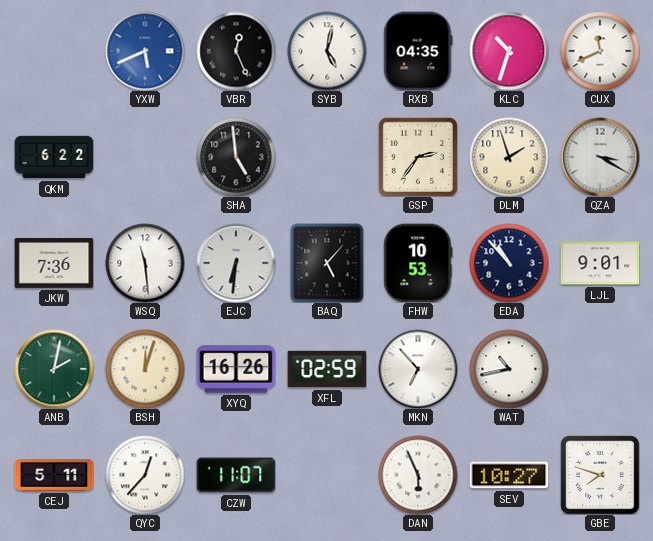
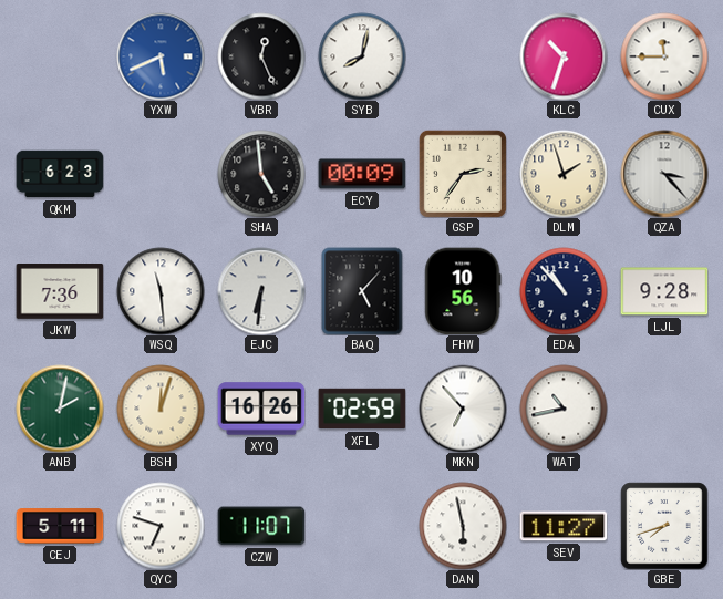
SYB: 5:02 -> 8:02
RXB: 04:35 -> none
CUX: 11:41 -> 11:45
QKM: 6:22 -> 6:23
ECY: none -> 00:09
QZA: 3:20 -> 3:23
FHW: 10:53 -> 10:56
LJL: 9:01 -> 9:28
QYC: 12:37 -> 6:48
DAN: 5:56 -> 5:58
SEV: 10:27 -> 11:27
GBE: 7:48 -> 7:42
